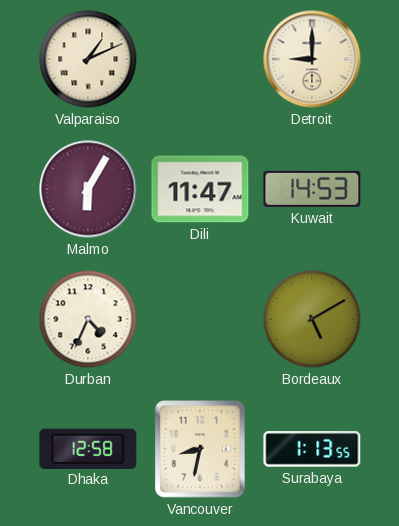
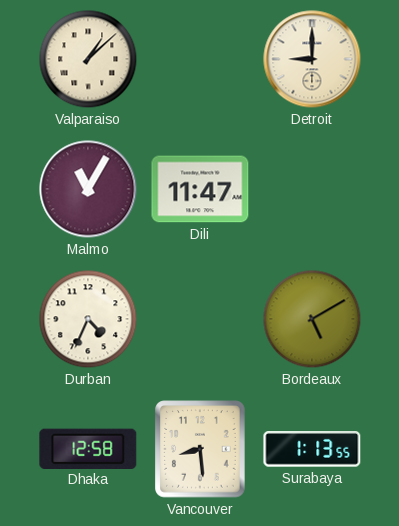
Valparaiso: 1:11 -> 1:08
Malmo: 6:05 -> 11:05
Kuwait: 14:53 -> none
Vancouver: 8:32 -> 8:29
